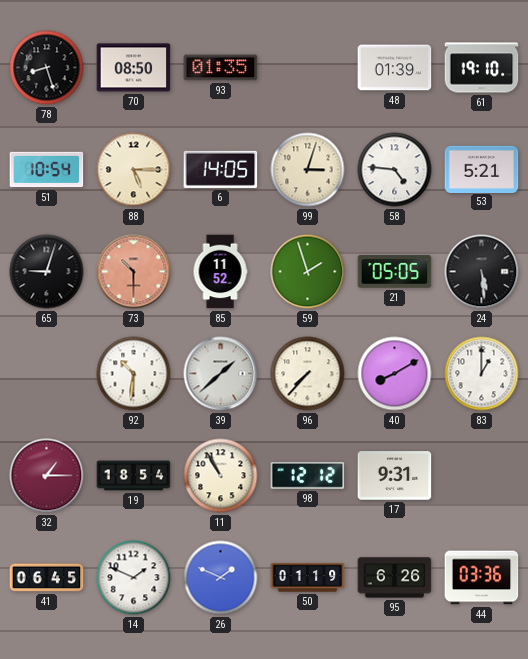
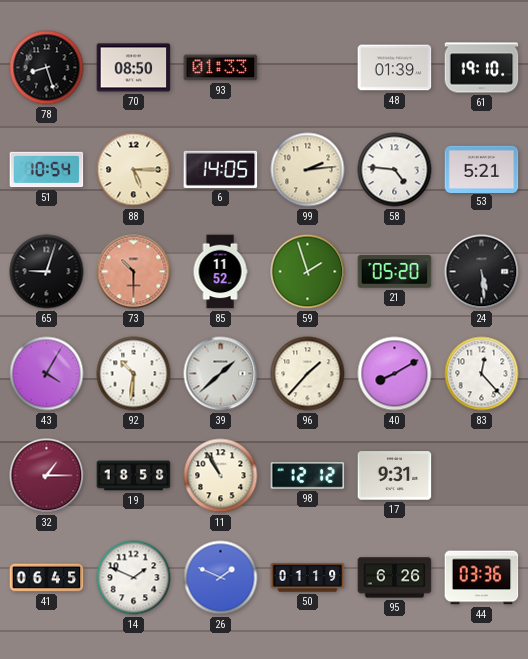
93: 01:35 -> 01:33
99: 3:03 -> 2:14
21: 05:05 -> 05:20
43: none -> 4:05
96: 7:37 -> 1:37
83: 1:00 -> 12:23
19: 18:54 -> 18:58
